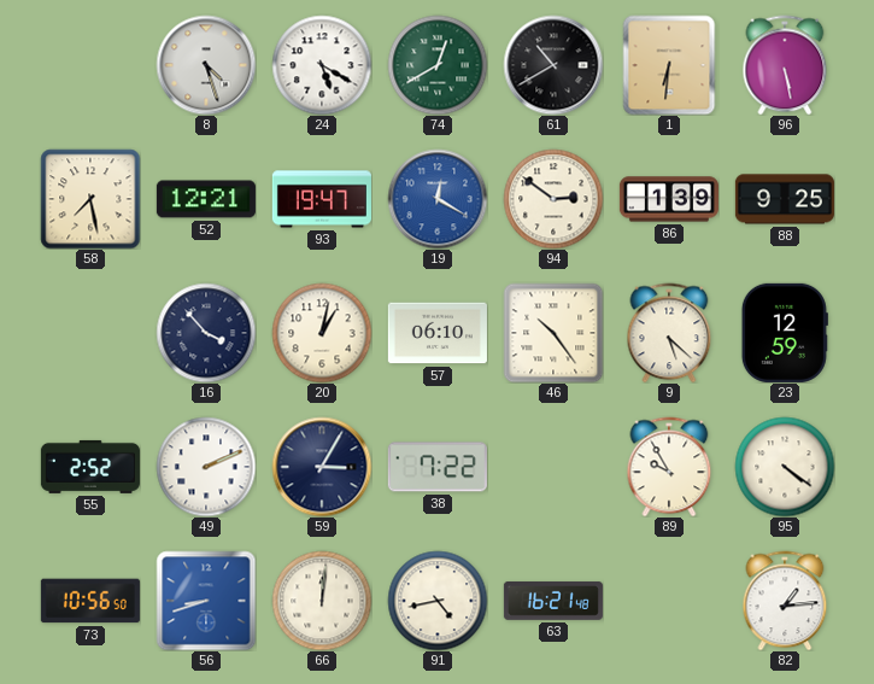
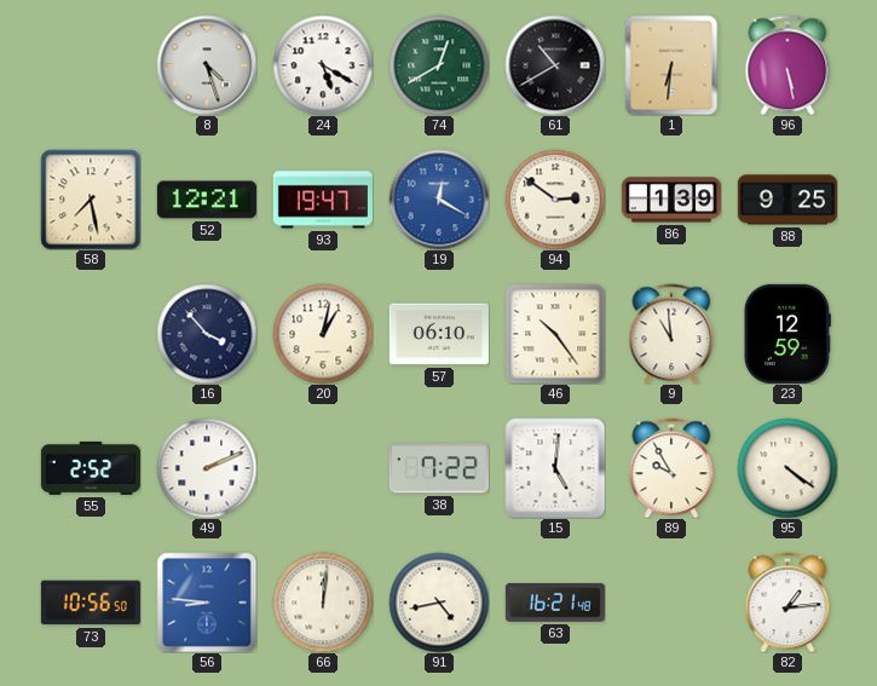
9: 5:22 -> 10:59
59: 3:05 -> none
15: none -> 5:01
56: 8:42 -> 8:46
